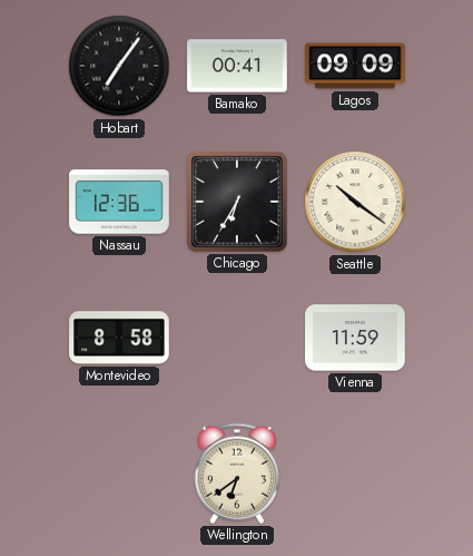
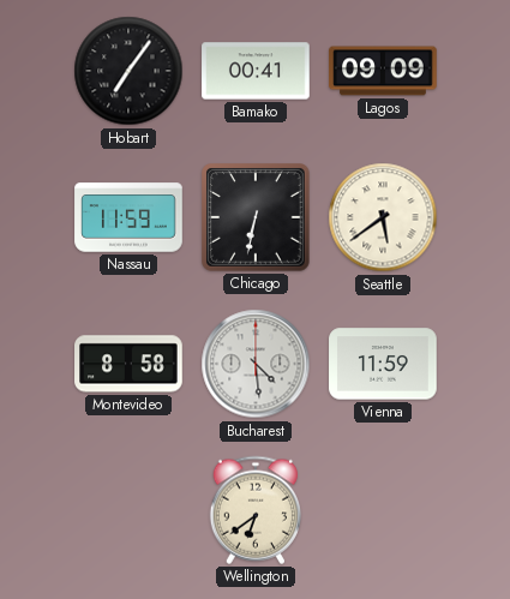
Nassau: 12:36 -> 11:59
Chicago: 6:35 -> 6:32
Seattle: 10:21 -> 5:39
Bucharest: none -> 4:29
